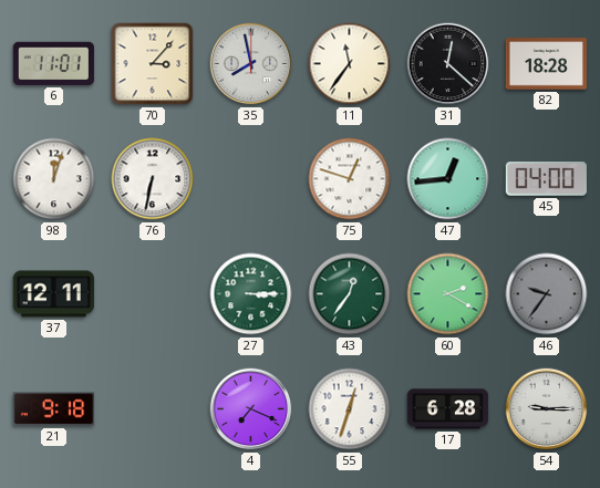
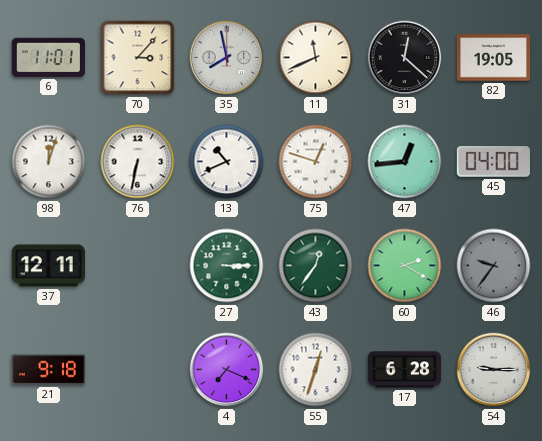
11: 11:36 -> 11:41
82: 18:28 -> 19:05
13: none -> 10:41
